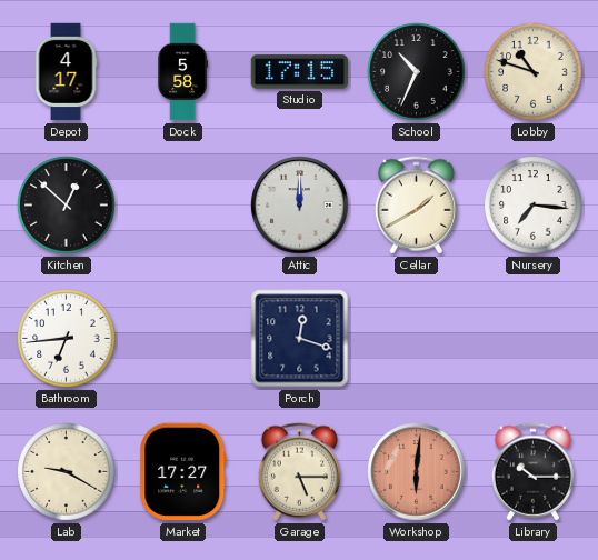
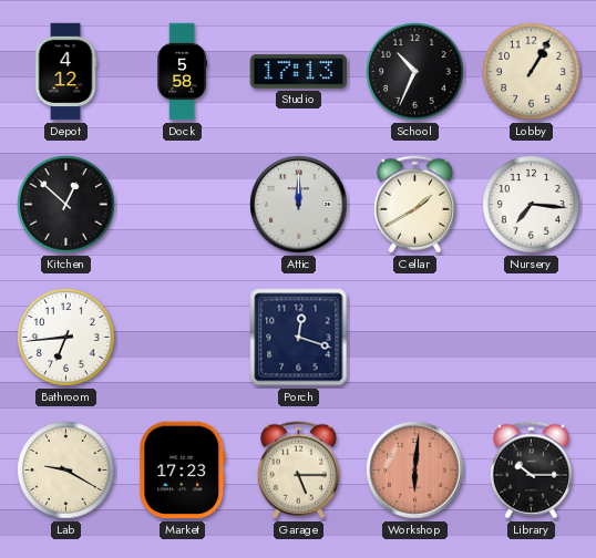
Depot: 4:17 -> 4:12
Studio: 17:15 -> 17:13
Lobby: 10:48 -> 1:05
Market: 17:27 -> 17:23
